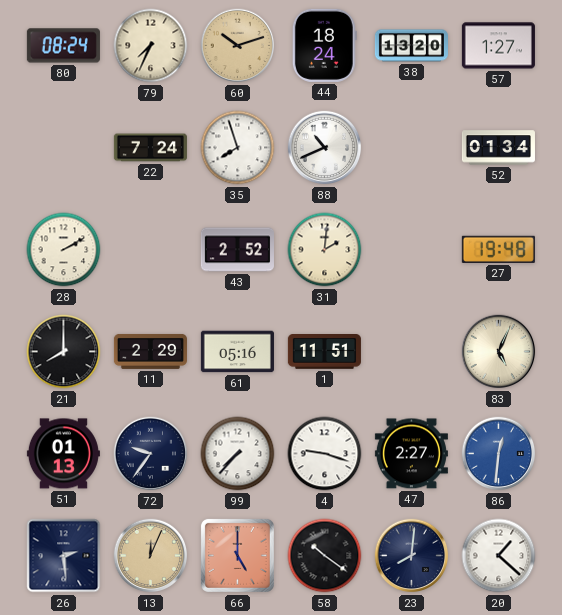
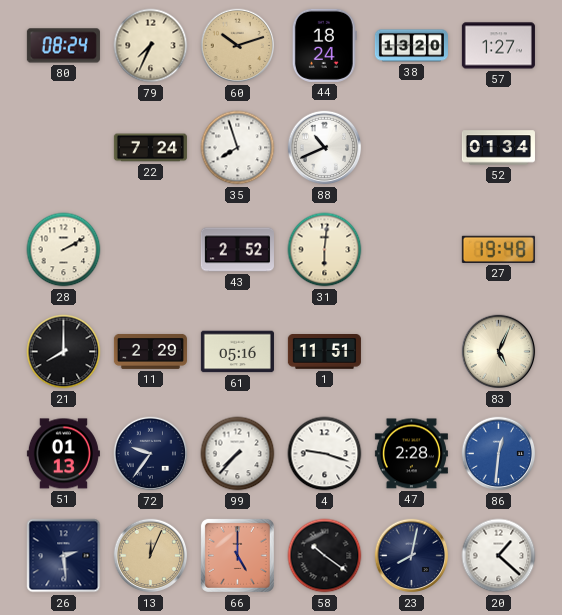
31: 2:01 -> 6:01
47: 2:27 -> 2:28
23: 8:01 -> 8:02
